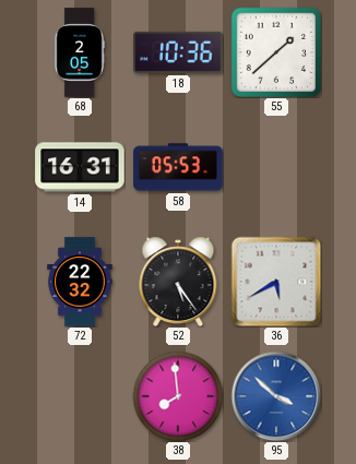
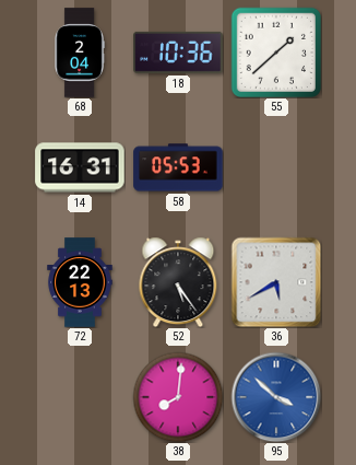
68: 2:05 -> 2:04
72: 22:32 -> 22:13
38: 7:59 -> 8:01
